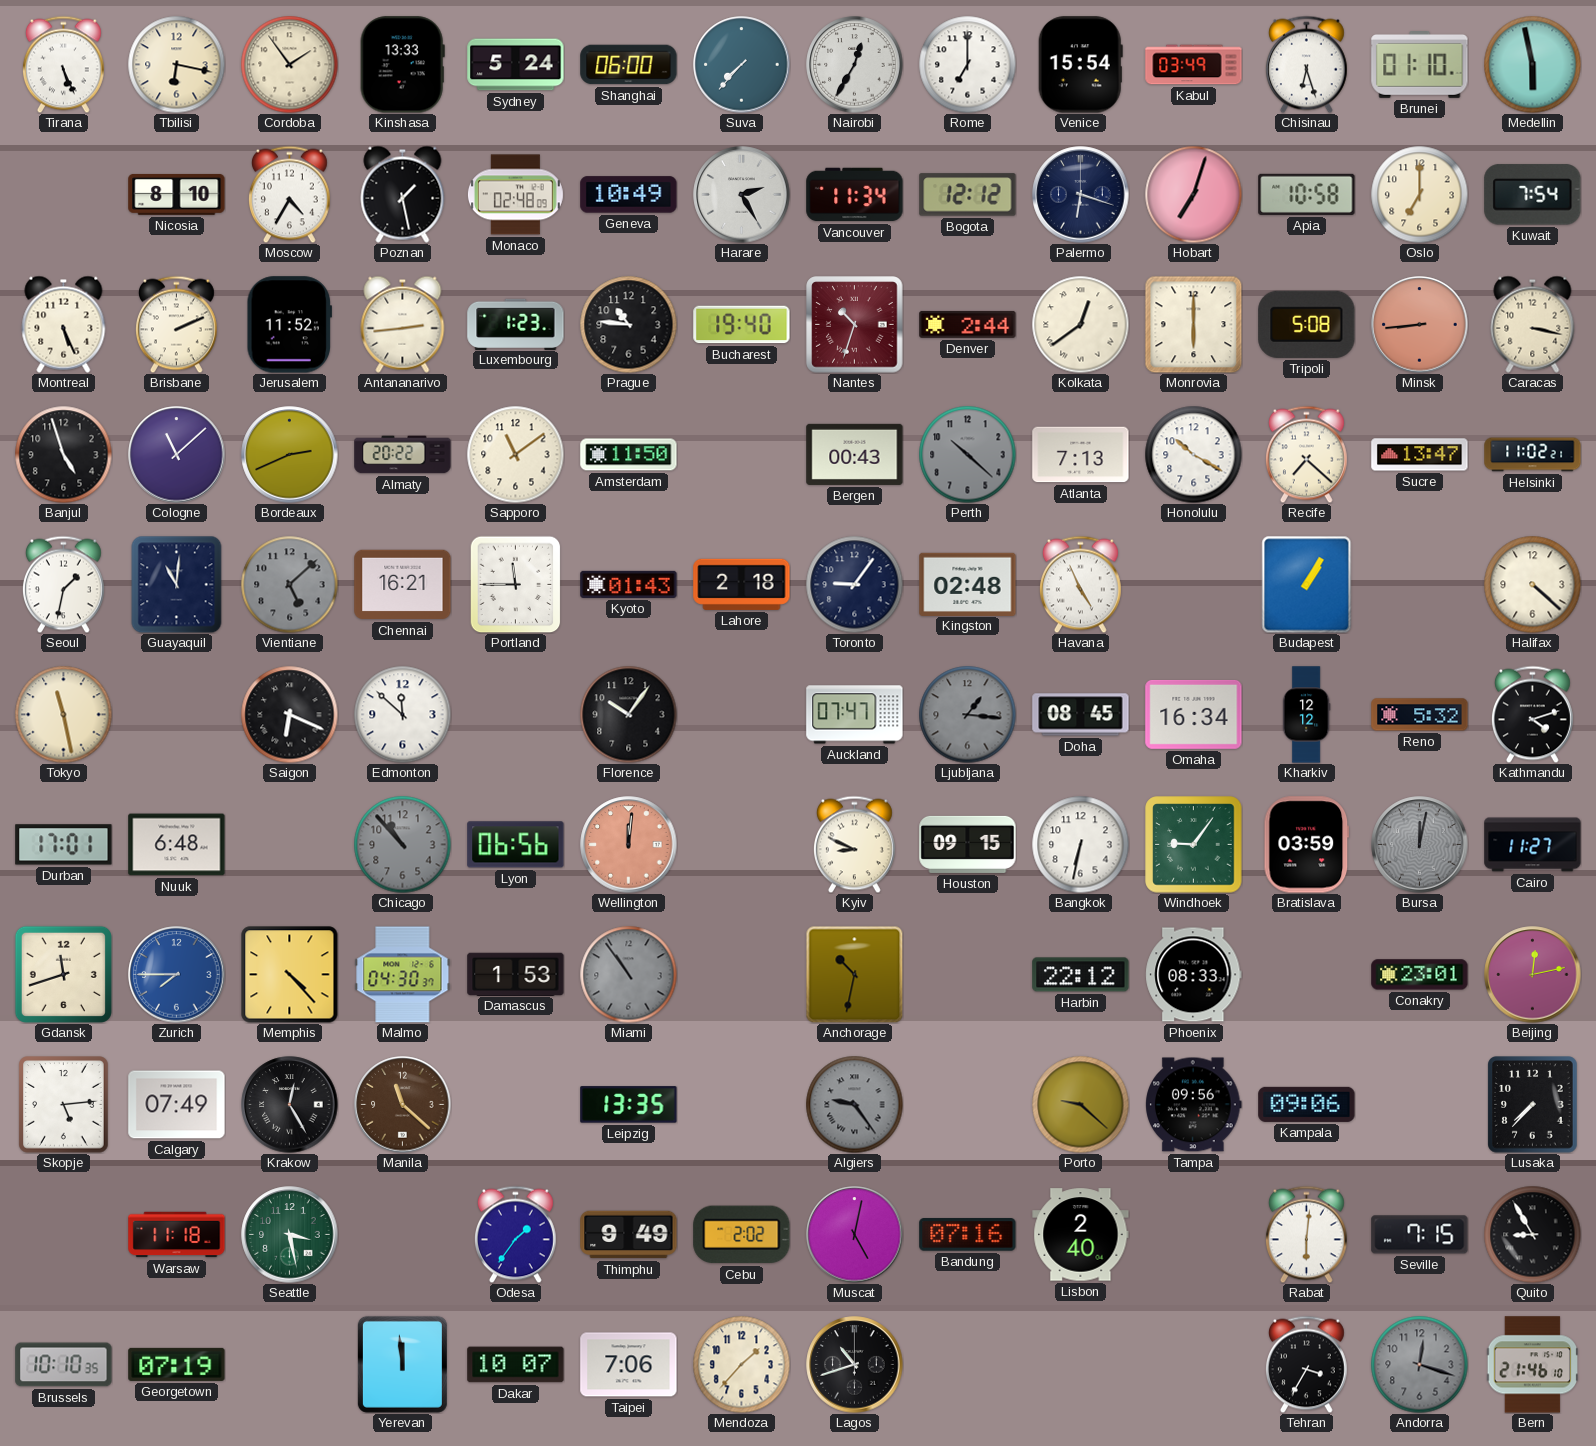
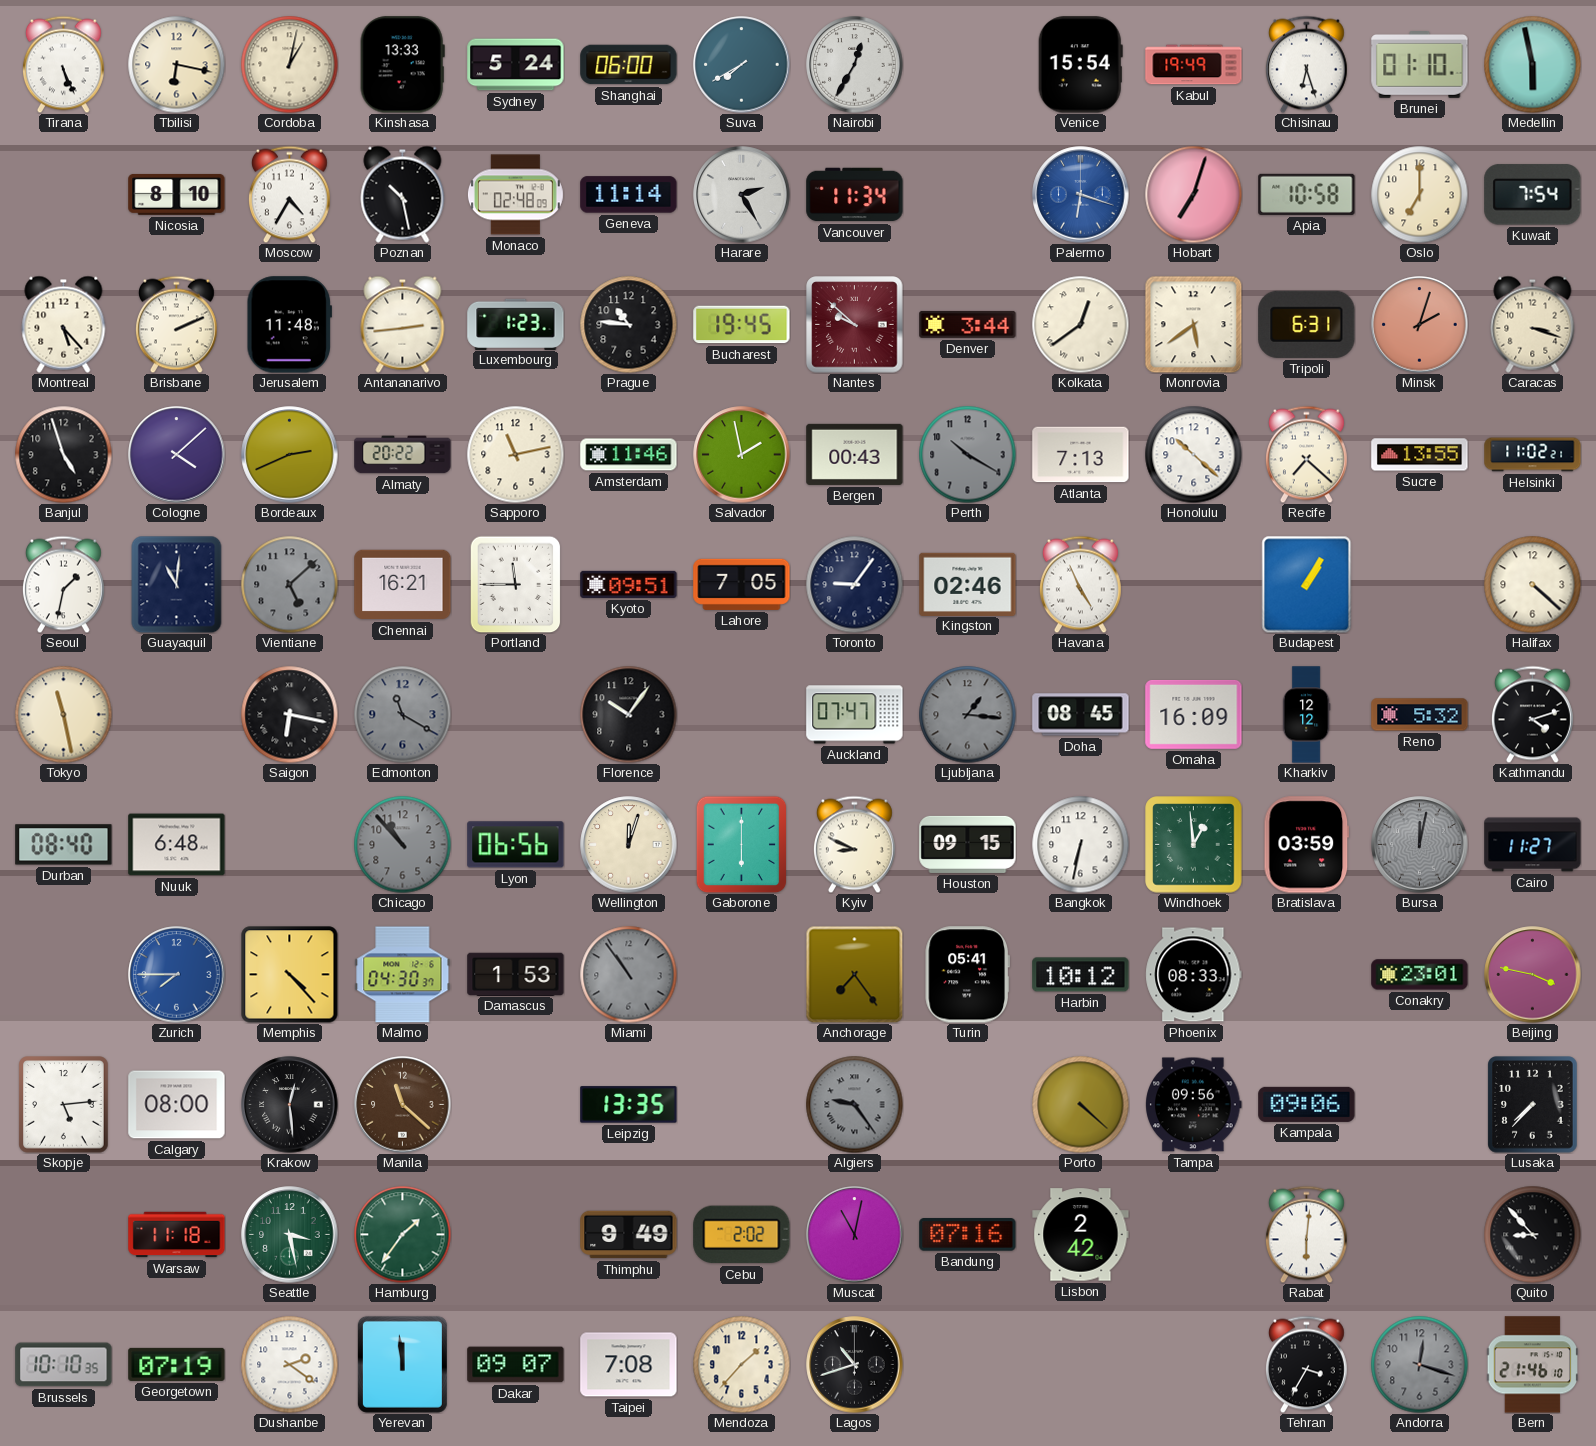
Cordoba: 1:54 -> 1:02
Suva: 7:37 -> 7:40
Rome: 7:00 -> none
Kabul: 03:49 -> 19:49
Poznan: 1:28 -> 10:28
Geneva: 10:49 -> 11:14
Bogota: 12:12 -> none
Palermo dial: navy -> blue
Montreal: 5:26 -> 5:23
Jerusalem: 11:52 -> 11:48
Bucharest: 19:40 -> 19:45
Nantes: 10:33 -> 9:52
Denver: 2:44 -> 3:44
Monrovia: 6:00 -> 5:39
Tripoli: 5:08 -> 6:31
Minsk: 8:44 -> 2:03
Caracas: 3:17 -> 3:18
Cologne: 11:08 -> 4:08
Sapporo: 11:09 -> 11:13
Amsterdam: 11:50 -> 11:46
Salvador: none -> 1:58
Perth: 10:22 -> 10:20
Honolulu: 10:20 -> 10:22
Sucre: 13:47 -> 13:55
Kyoto: 01:43 -> 09:51
Lahore: 2:18 -> 7:05
Kingston: 02:48 -> 02:46
Saigon: 6:19 -> 6:17
Edmonton: 11:52 -> 11:20
Edmonton dial: white -> grey
Omaha: 16:34 -> 16:09
Durban: 17:01 -> 08:40
Wellington: 12:01 -> 12:03
Wellington dial: salmon -> cream
Gaborone: none -> 6:00
Windhoek: 9:06 -> 12:59
Gdansk: 11:42 -> none
Anchorage: 10:32 -> 7:24
Turin: none -> 05:41
Harbin: 22:12 -> 10:12
Beijing: 12:13 -> 3:47
Calgary: 07:49 -> 08:00
Krakow: 12:25 -> 12:29
Porto: 9:22 -> 4:22
Hamburg: none -> 1:36
Odesa: 1:36 -> none
Muscat: 5:02 -> 11:02
Lisbon: 2:40 -> 2:42
Seville: 7:15 -> none
Quito: 8:55 -> 8:53
Dushanbe: none -> 2:21
Dakar: 10:07 -> 09:07
Taipei: 7:06 -> 7:08
